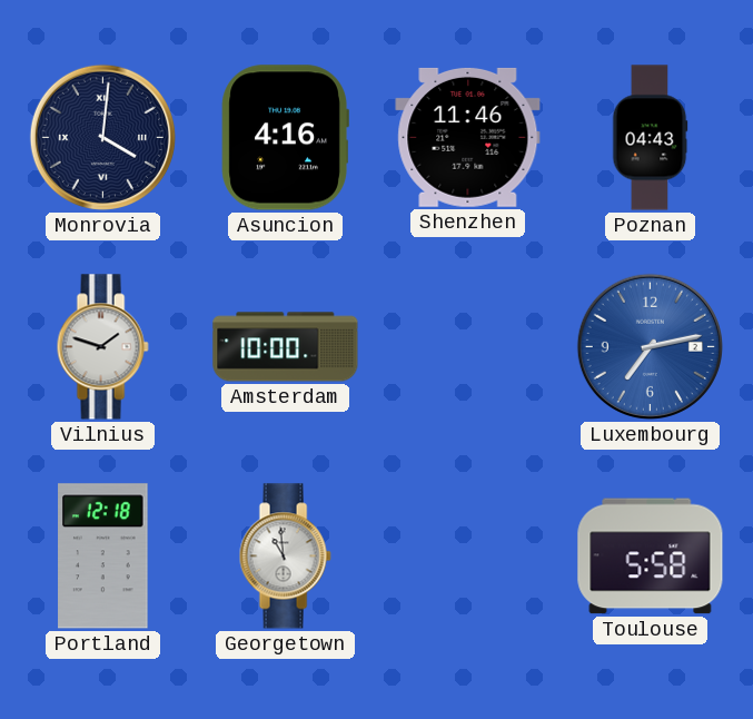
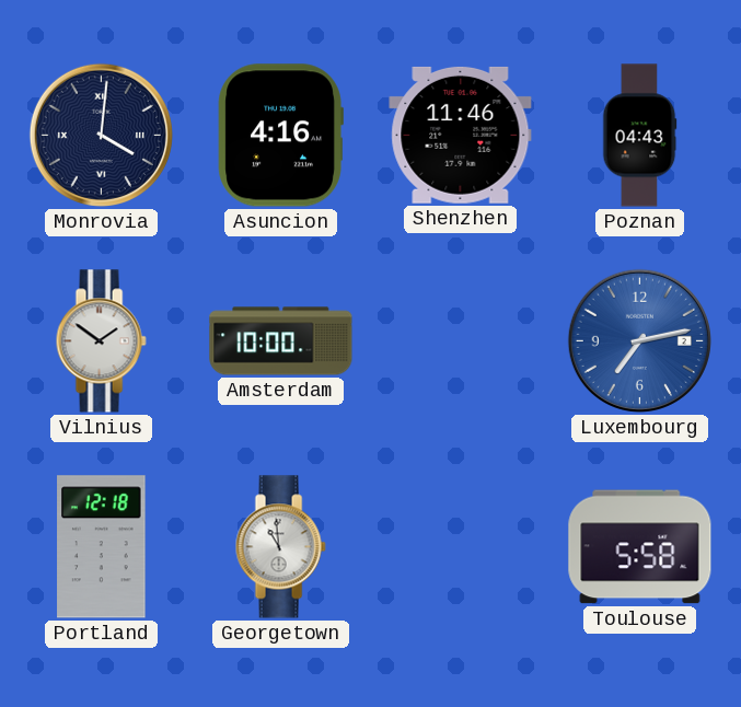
Vilnius: 1:48 -> 1:51
